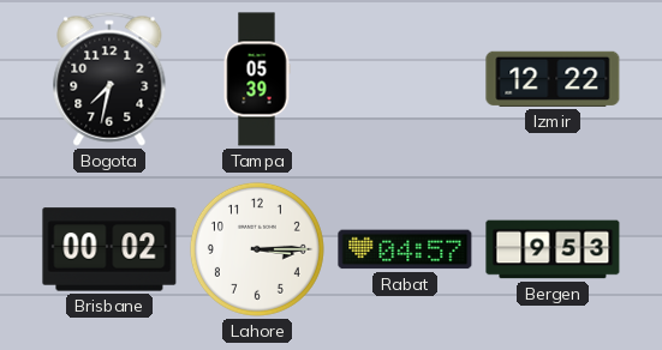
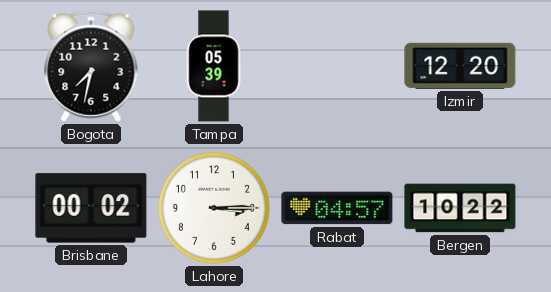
Izmir: 12:22 -> 12:20
Bergen: 9:53 -> 10:22
